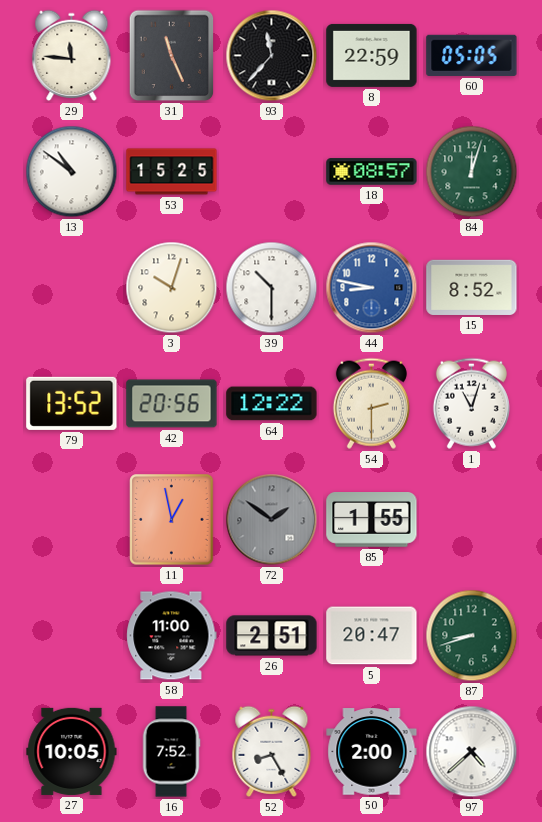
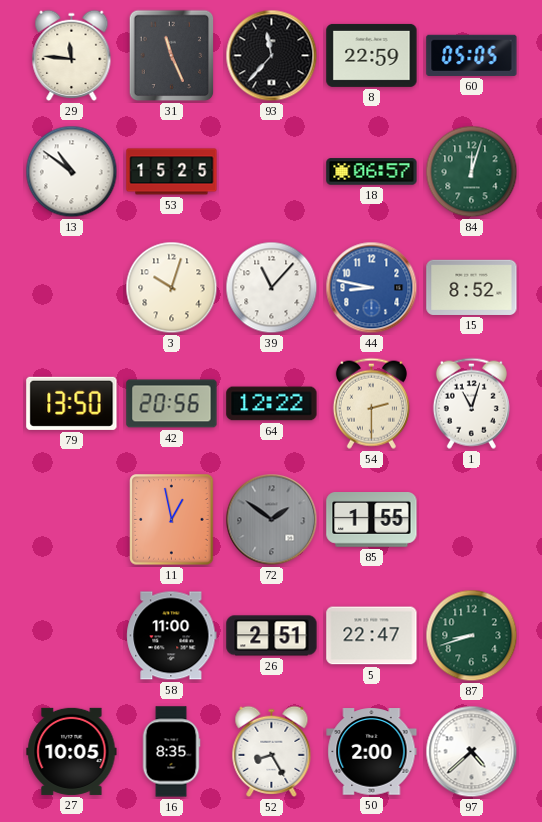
18: 08:57 -> 06:57
39: 10:30 -> 11:07
79: 13:52 -> 13:50
5: 20:47 -> 22:47
16: 7:52 -> 8:35
